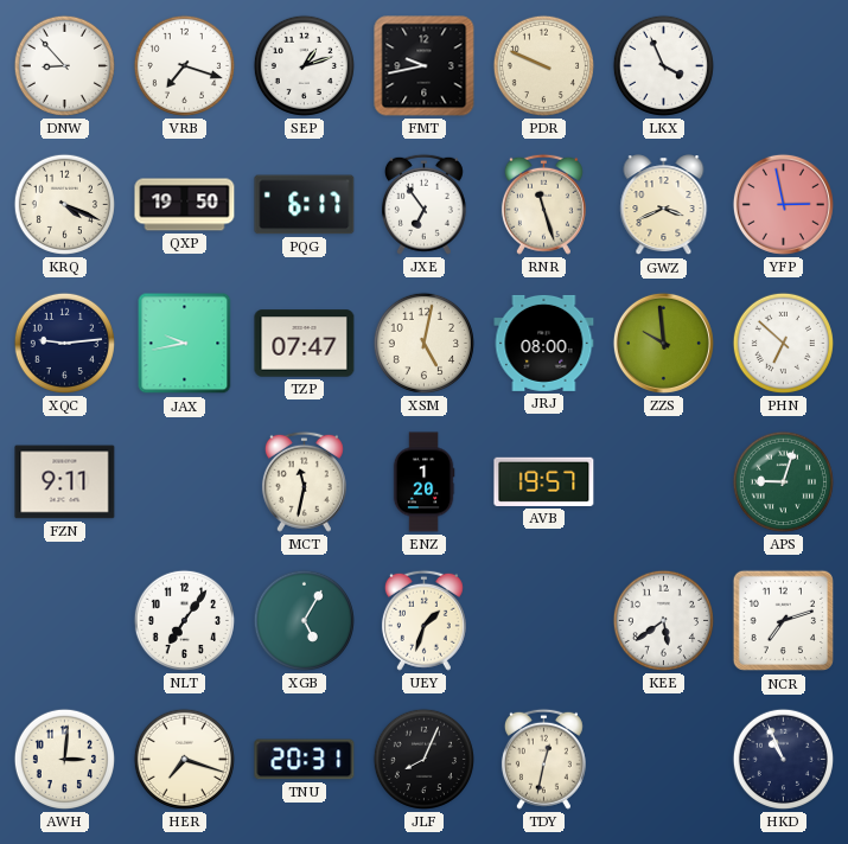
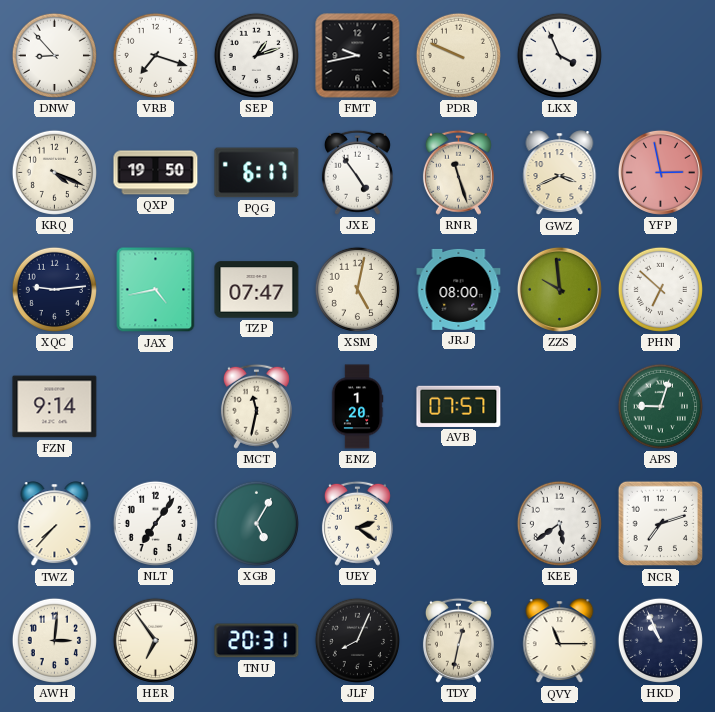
JXE: 6:54 -> 4:54
JAX: 9:43 -> 4:43
FZN: 9:11 -> 9:14
AVB: 19:57 -> 07:57
TWZ: none -> 7:37
UEY: 1:33 -> 2:21
HER: 7:18 -> 6:54
QVY: none -> 11:15
